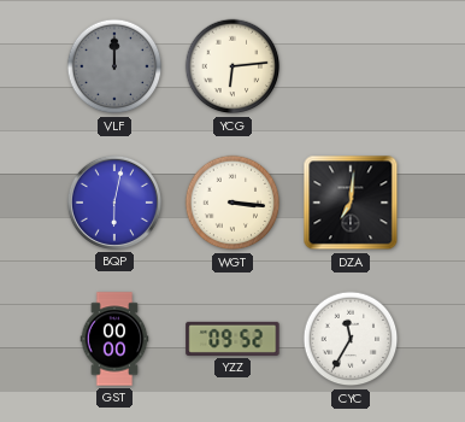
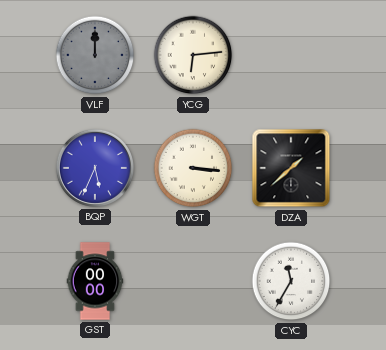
BQP: 6:02 -> 5:34
DZA: 7:01 -> 1:38
YZZ: 09:52 -> none
